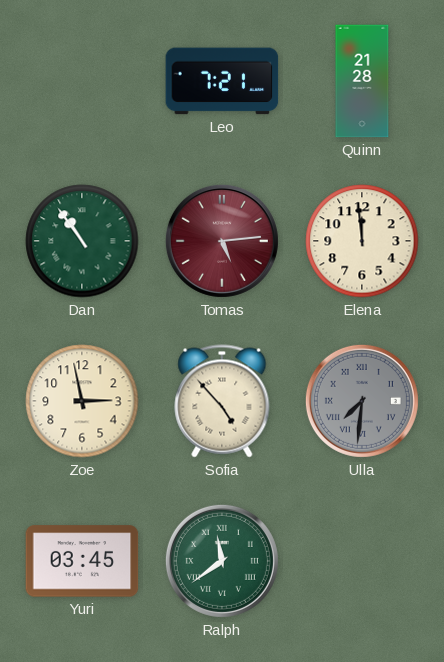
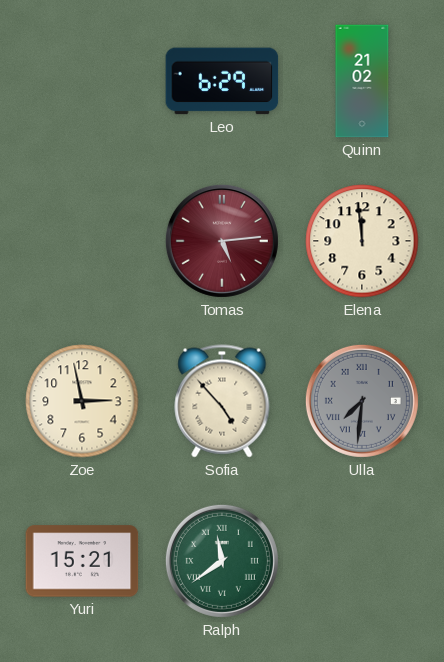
Leo: 7:21 -> 6:29
Quinn: 21:28 -> 21:02
Dan: 10:54 -> none
Yuri: 03:45 -> 15:21
